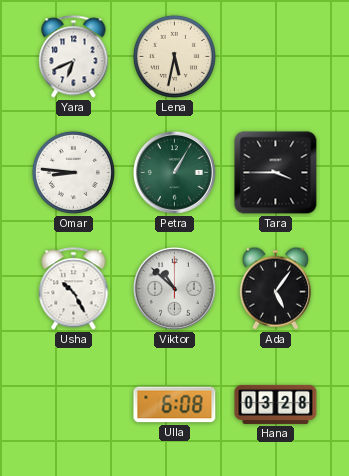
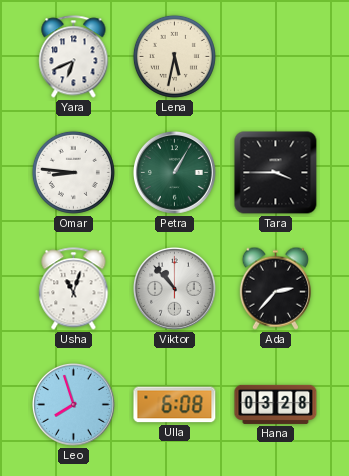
Usha: 10:25 -> 11:03
Viktor: 10:52 -> 10:53
Ada: 5:06 -> 2:37
Leo: none -> 7:57
